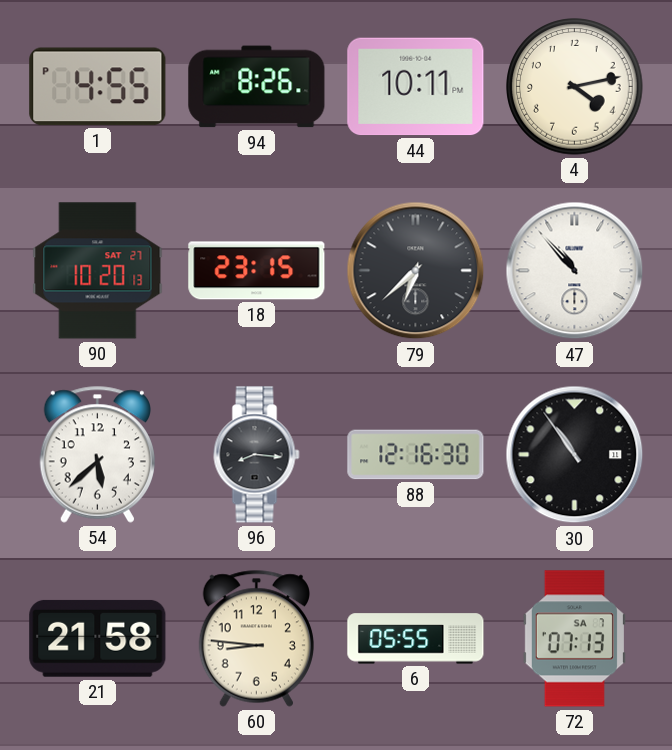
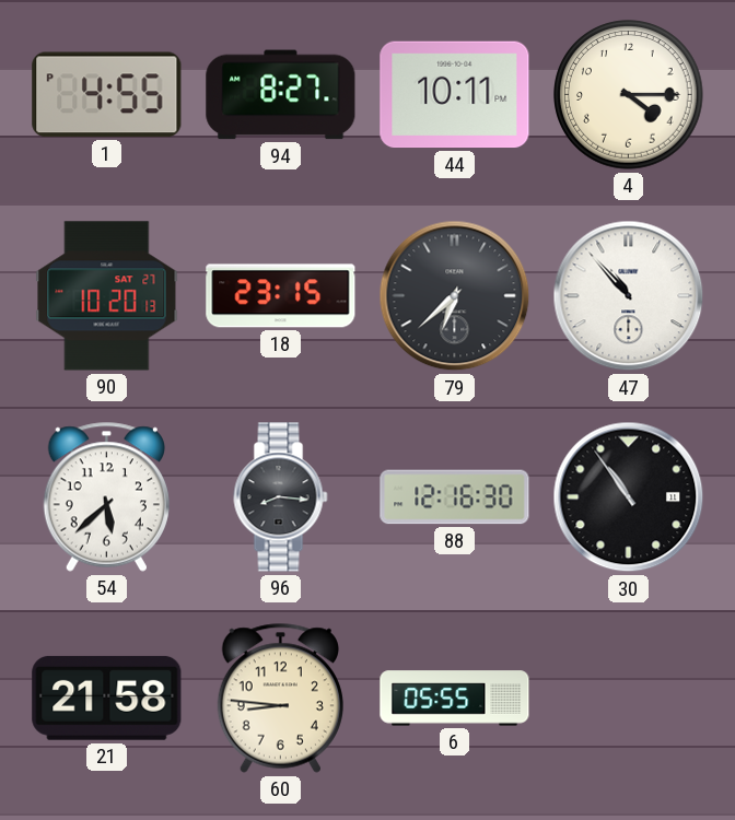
94: 8:26 -> 8:27
4: 4:13 -> 4:15
72: 07:13 -> none
